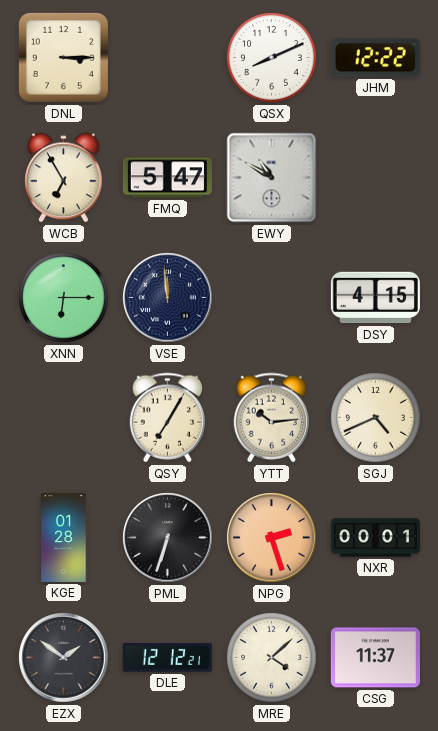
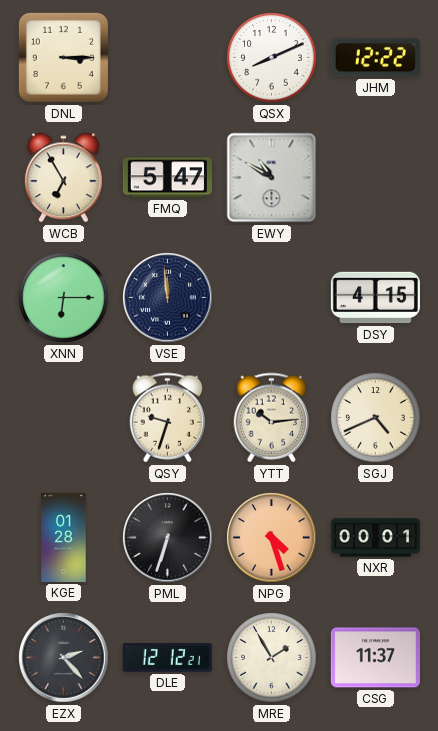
QSY: 7:05 -> 9:33
NPG: 2:27 -> 4:27
EZX: 1:51 -> 2:23
MRE: 4:08 -> 1:55
